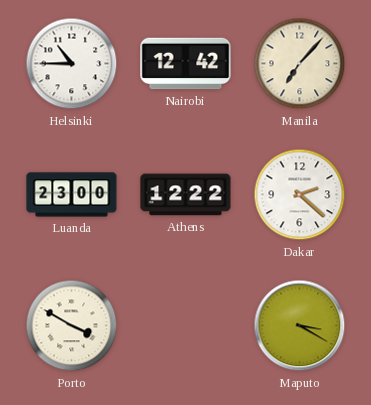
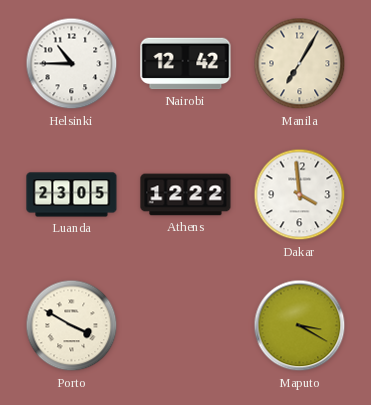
Manila: 7:07 -> 7:05
Luanda: 23:00 -> 23:05
Dakar: 2:22 -> 3:59
